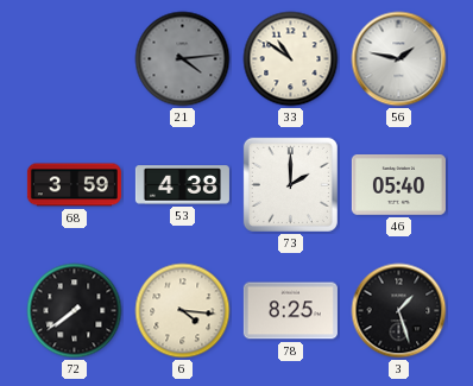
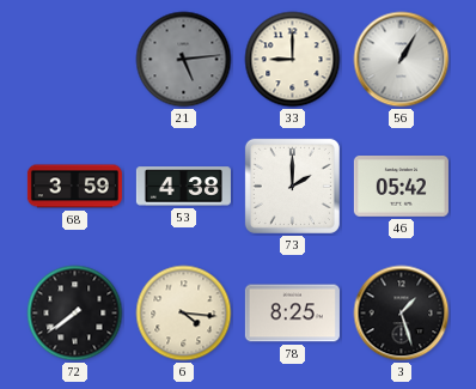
21: 4:14 -> 5:14
33: 10:51 -> 9:00
56: 1:47 -> 1:05
46: 05:40 -> 05:42
